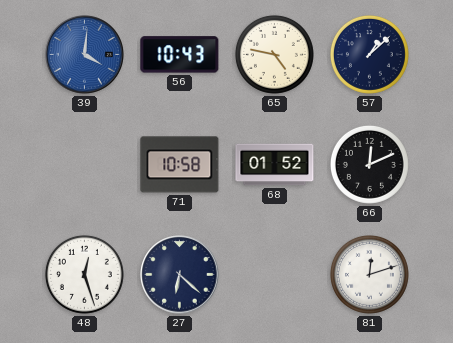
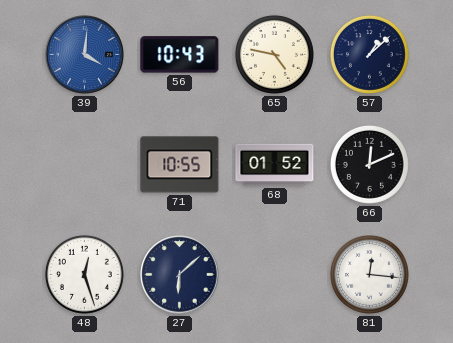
71: 10:58 -> 10:55
27: 6:22 -> 6:08
81: 12:12 -> 12:16
